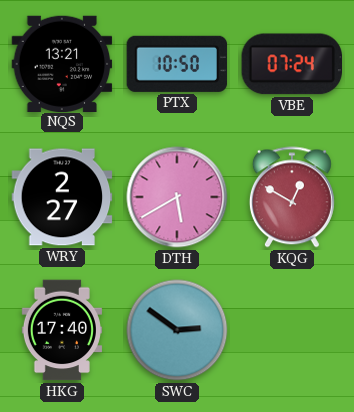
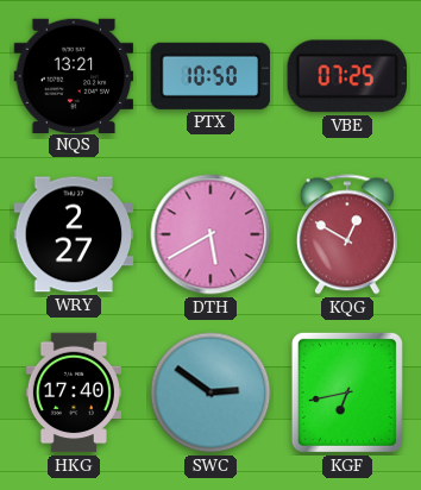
VBE: 07:24 -> 07:25
KGF: none -> 6:43
